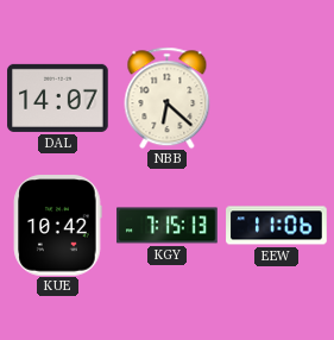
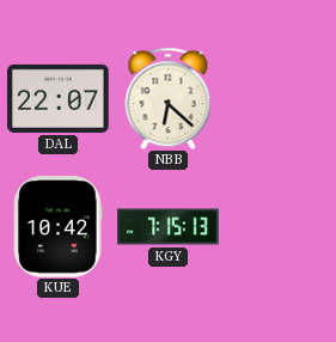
DAL: 14:07 -> 22:07
EEW: 11:06 -> none
